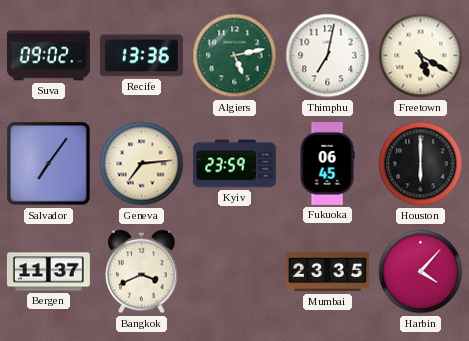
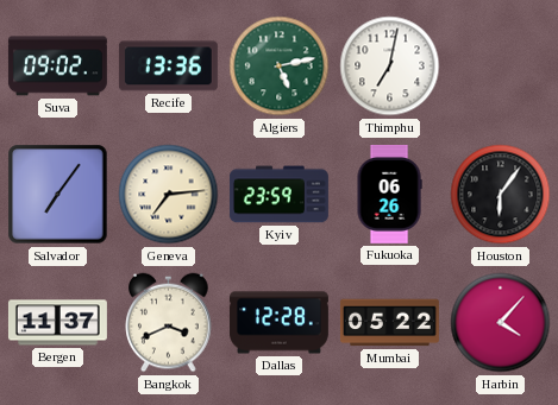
Freetown: 5:20 -> none
Fukuoka: 06:45 -> 06:26
Houston: 6:00 -> 6:06
Dallas: none -> 12:28
Mumbai: 23:35 -> 05:22
